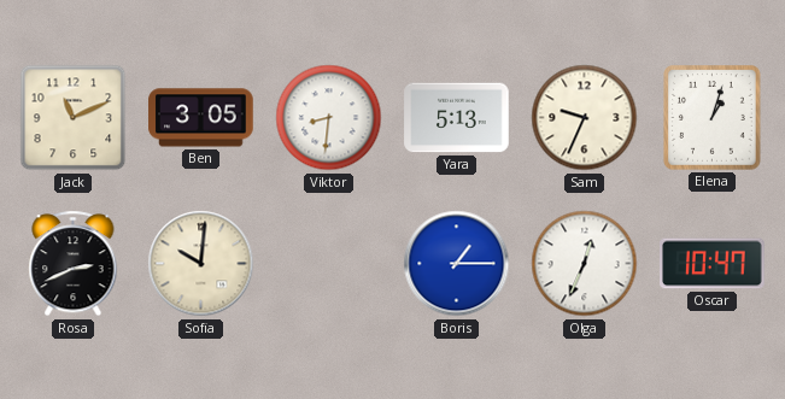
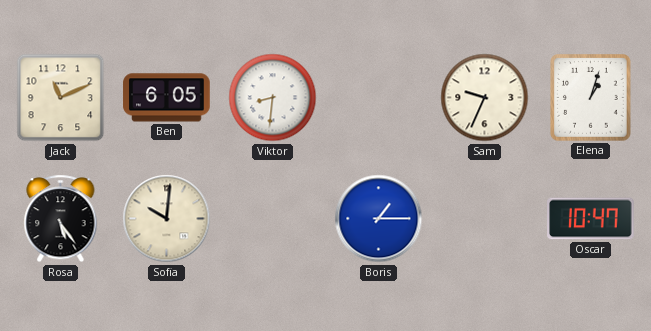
Ben: 3:05 -> 6:05
Yara: 5:13 -> none
Rosa: 2:41 -> 5:24
Olga: 12:34 -> none
